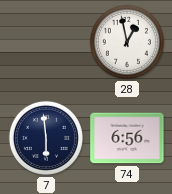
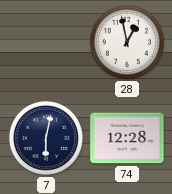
7: 5:59 -> 6:02
74: 6:56 -> 12:28
